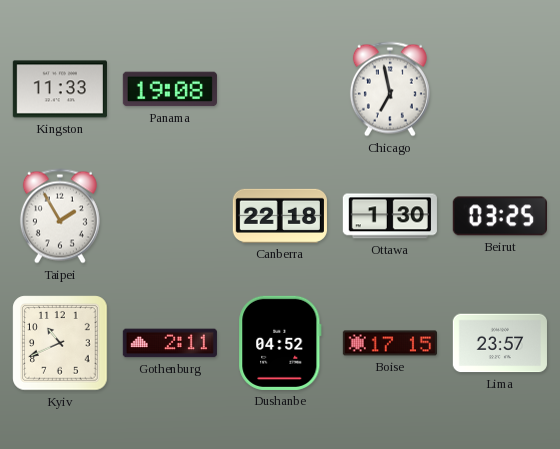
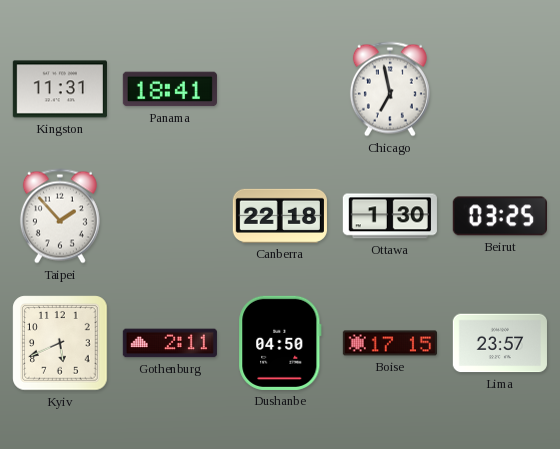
Kingston: 11:33 -> 11:31
Panama: 19:08 -> 18:41
Taipei: 1:55 -> 1:53
Kyiv: 10:41 -> 5:41
Dushanbe: 04:52 -> 04:50
